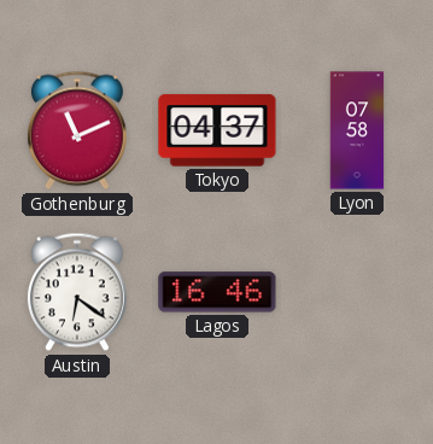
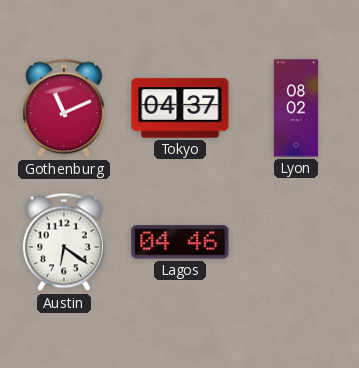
Lyon: 07:58 -> 08:02
Lagos: 16:46 -> 04:46
